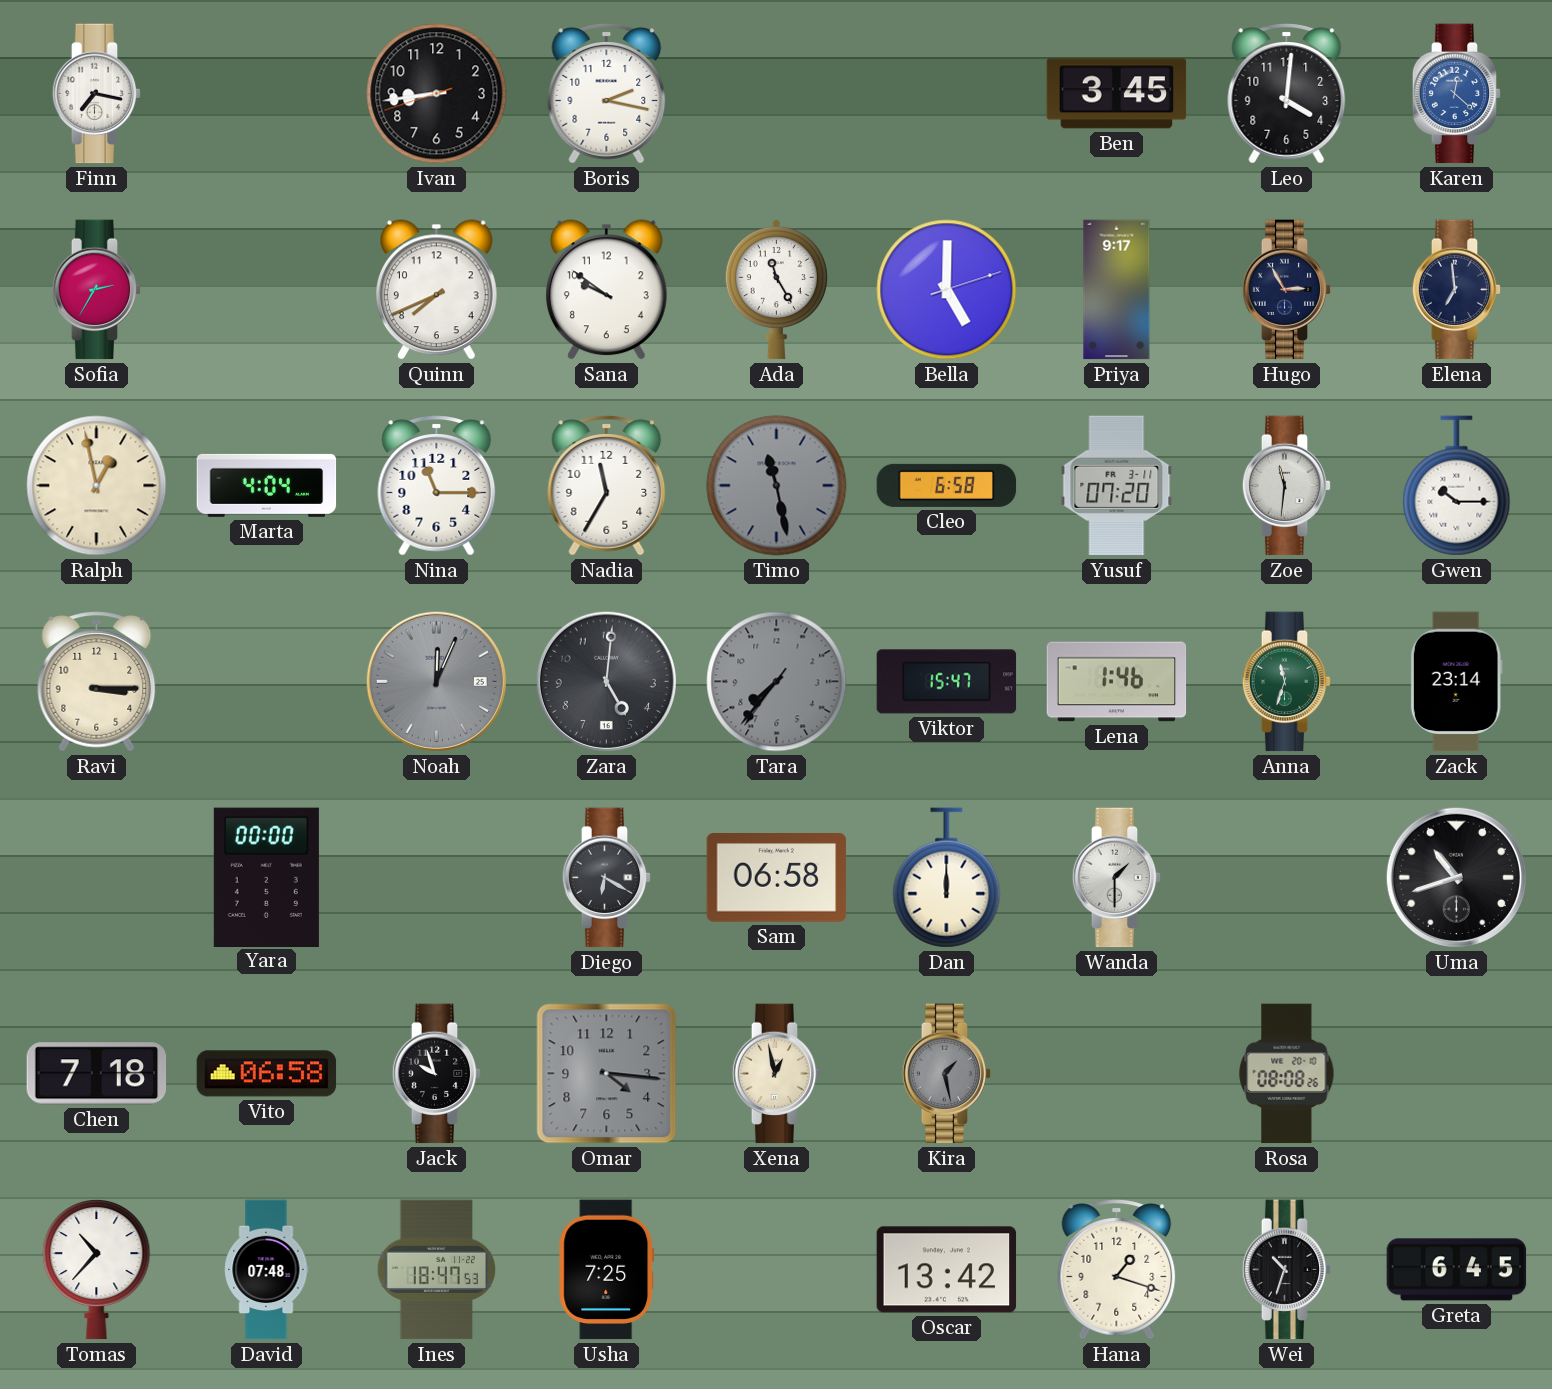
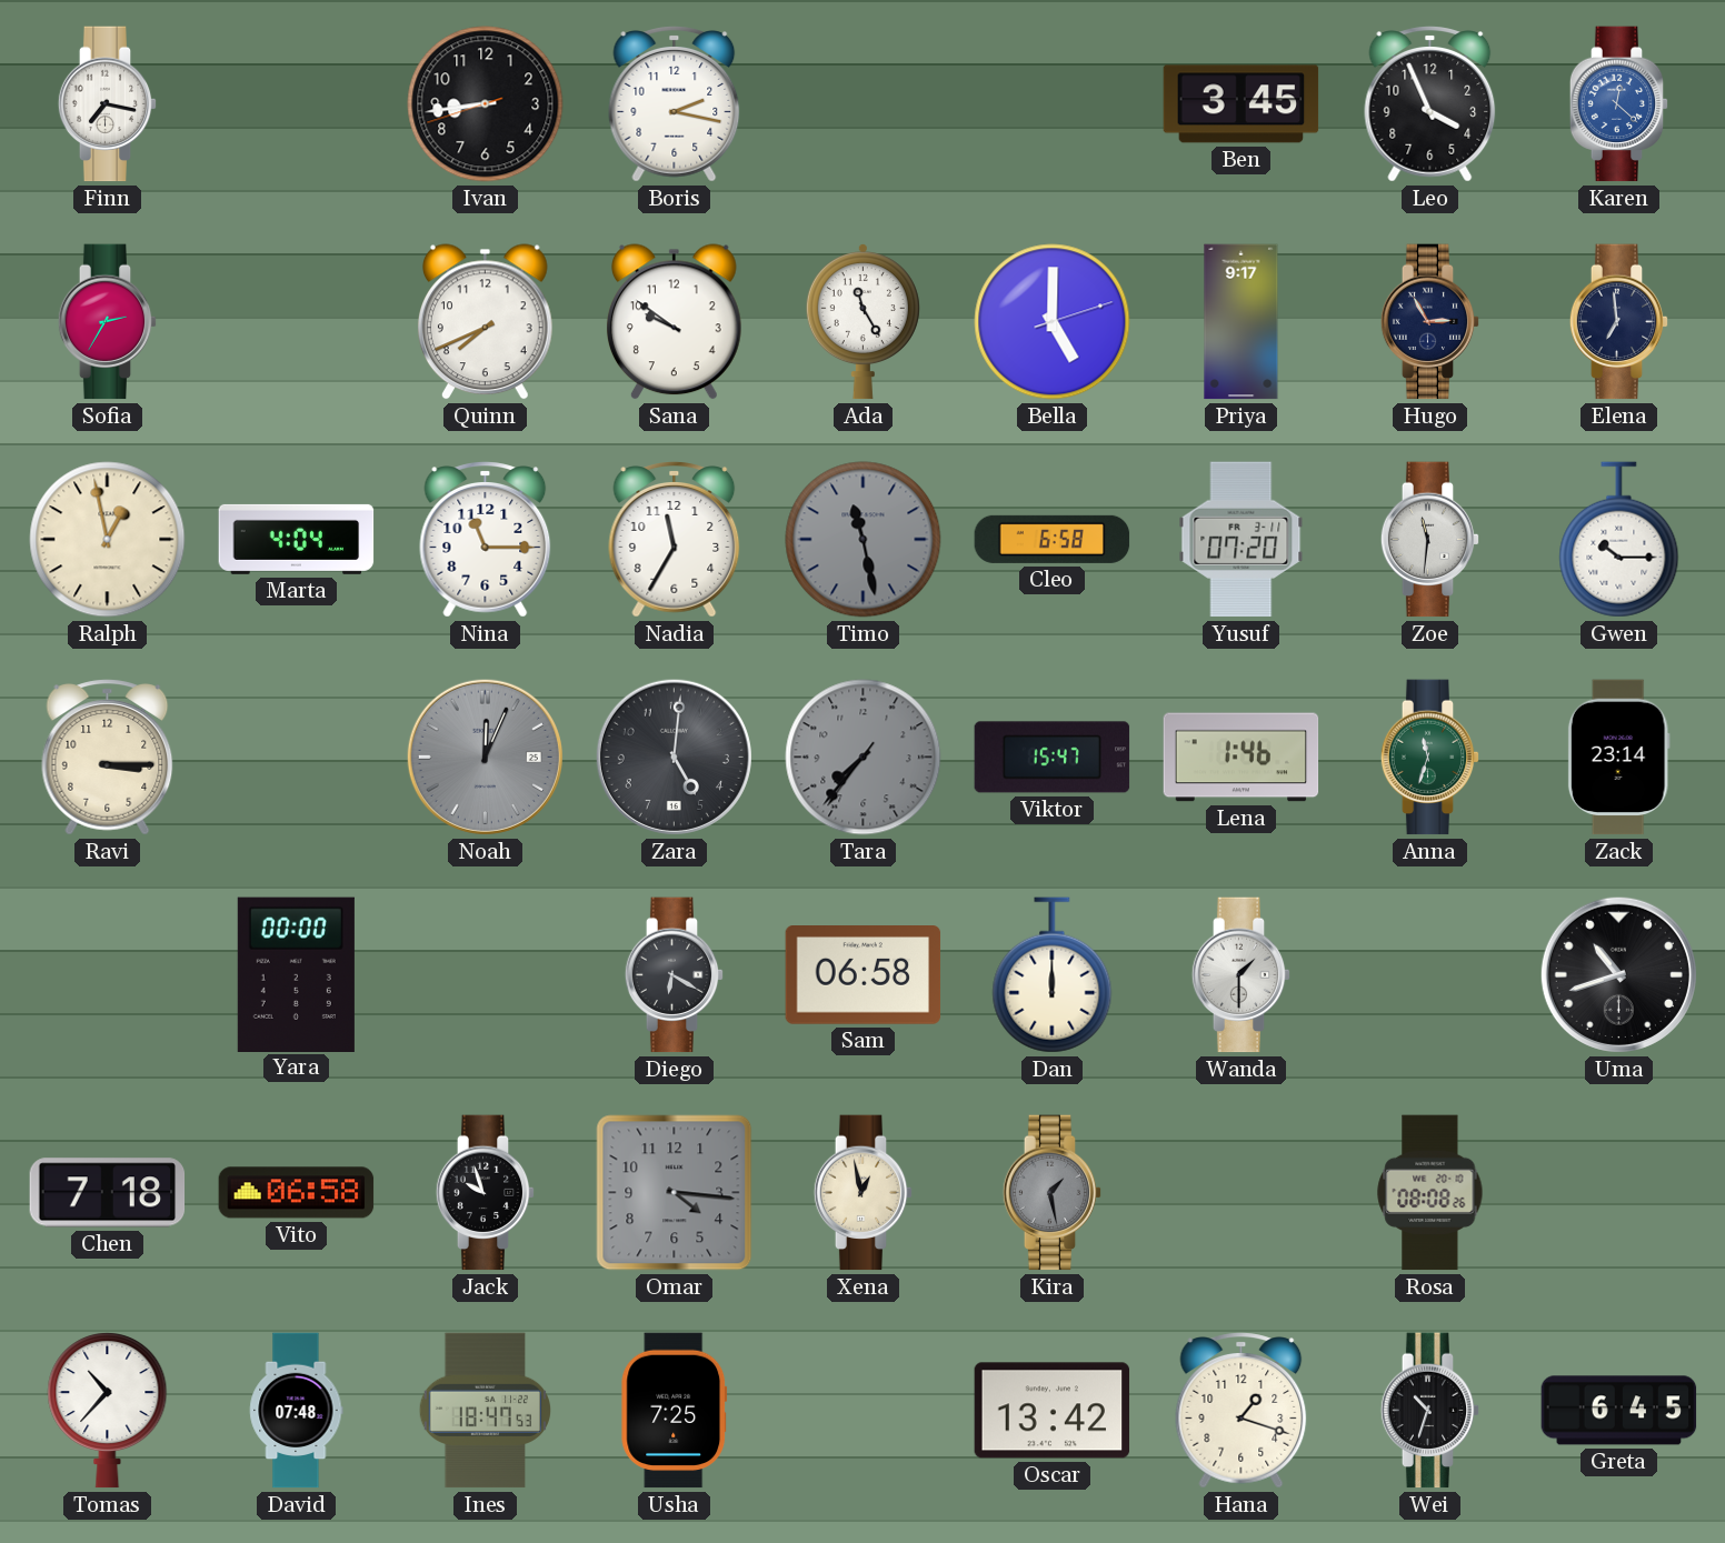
Leo: 4:01 -> 3:56
